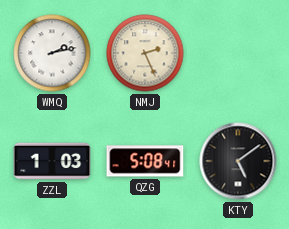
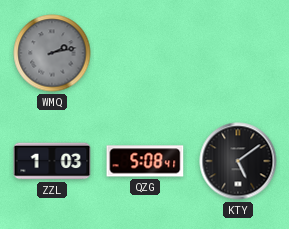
WMQ dial: white -> grey
NMJ: 2:26 -> none
